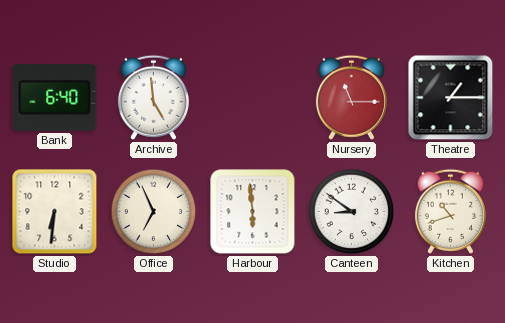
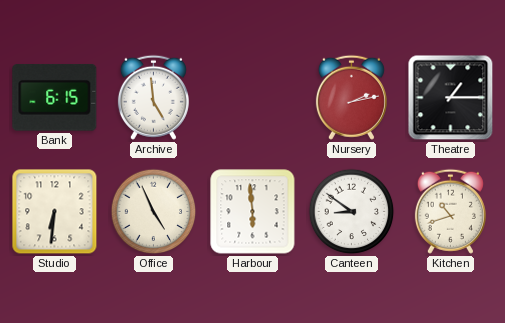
Bank: 6:40 -> 6:15
Nursery: 11:15 -> 2:13
Office: 6:56 -> 4:56
